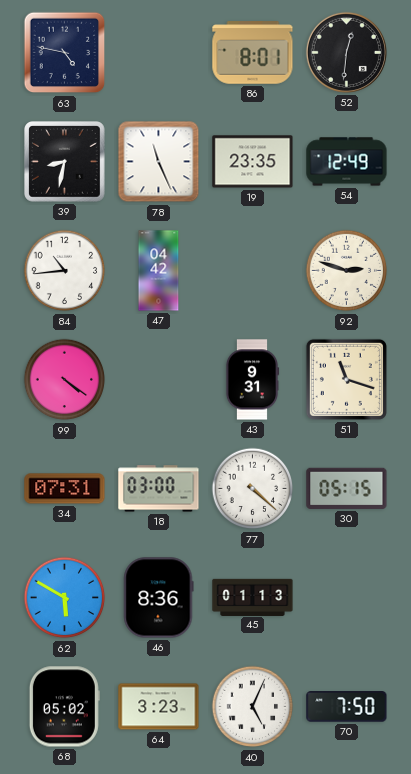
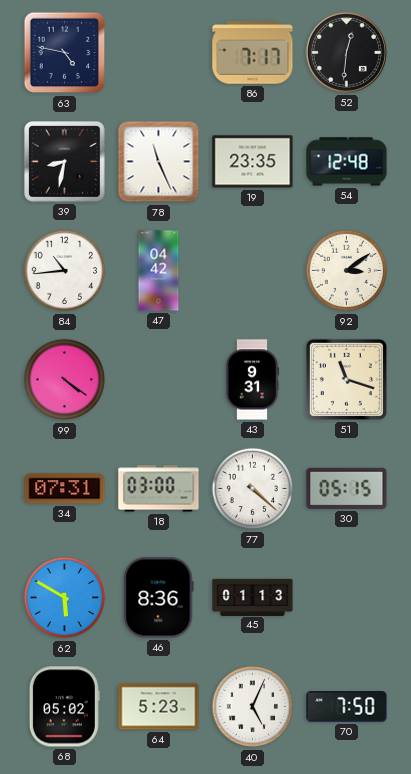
86: 8:01 -> 7:17
54: 12:49 -> 12:48
92: 2:48 -> 3:09
64: 3:23 -> 5:23
